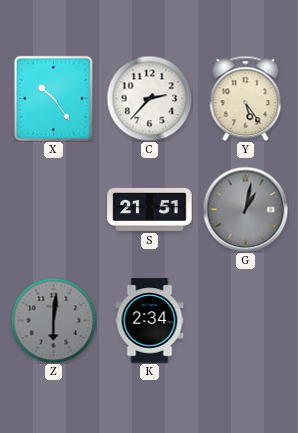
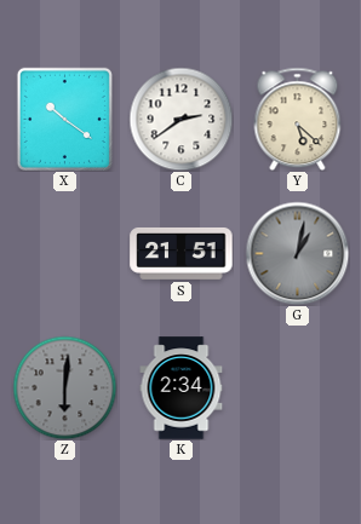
X: 10:24 -> 10:21
C: 2:37 -> 2:39
Y: 5:24 -> 5:22
